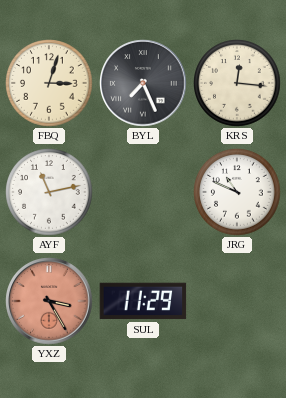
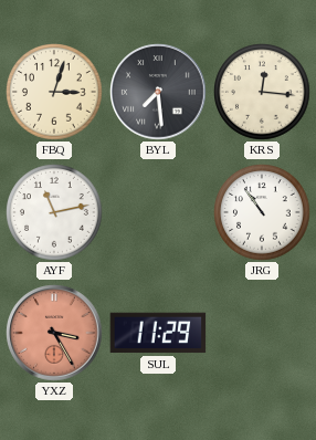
BYL: 7:26 -> 7:29
JRG: 10:49 -> 10:54
